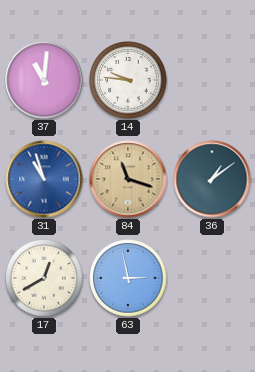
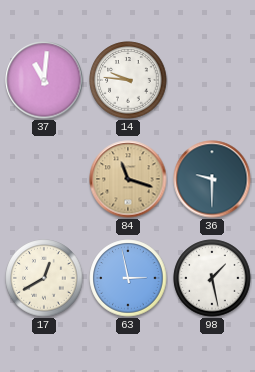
31: 10:57 -> none
36: 1:09 -> 9:30
98: none -> 1:28
